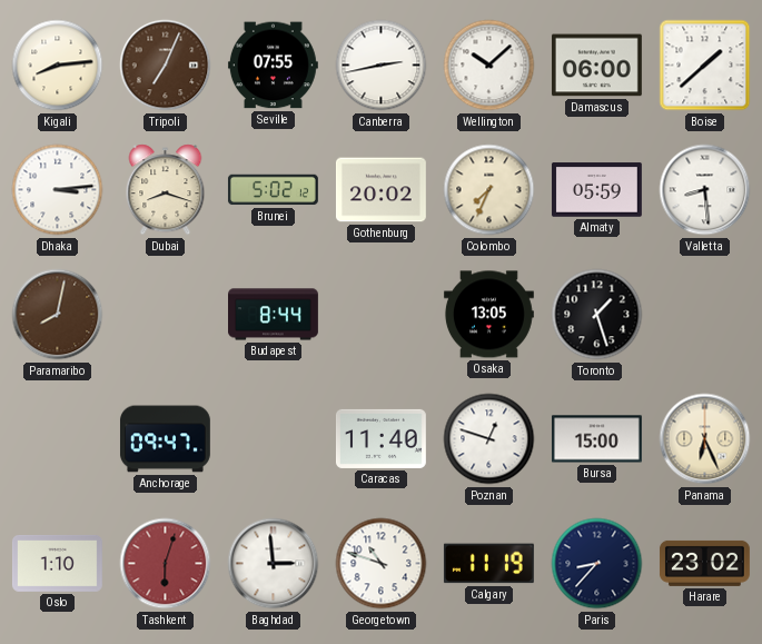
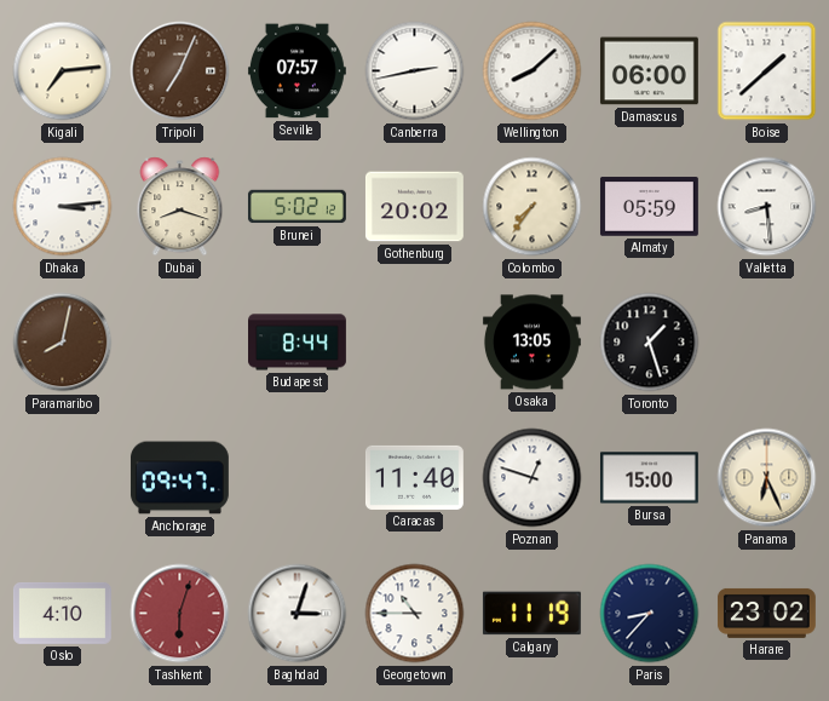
Kigali: 8:14 -> 7:14
Seville: 07:55 -> 07:57
Wellington: 10:08 -> 8:08
Colombo: 7:34 -> 7:36
Oslo: 1:10 -> 4:10
Baghdad: 2:59 -> 3:03
Georgetown: 10:48 -> 10:45
